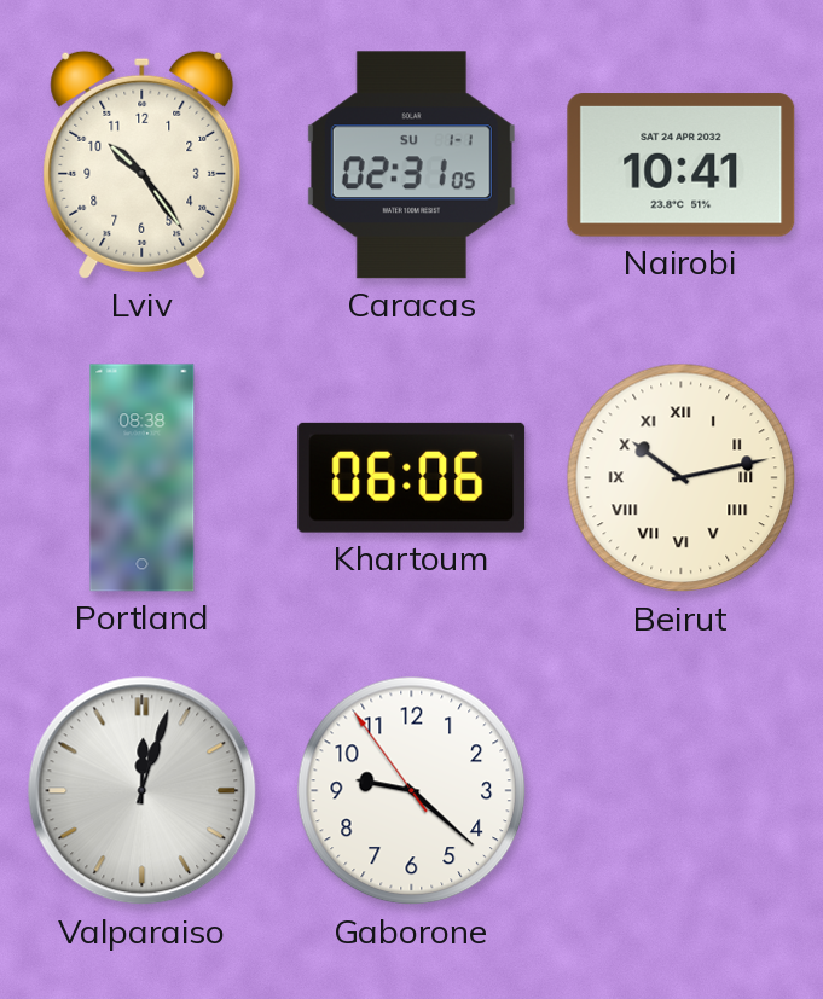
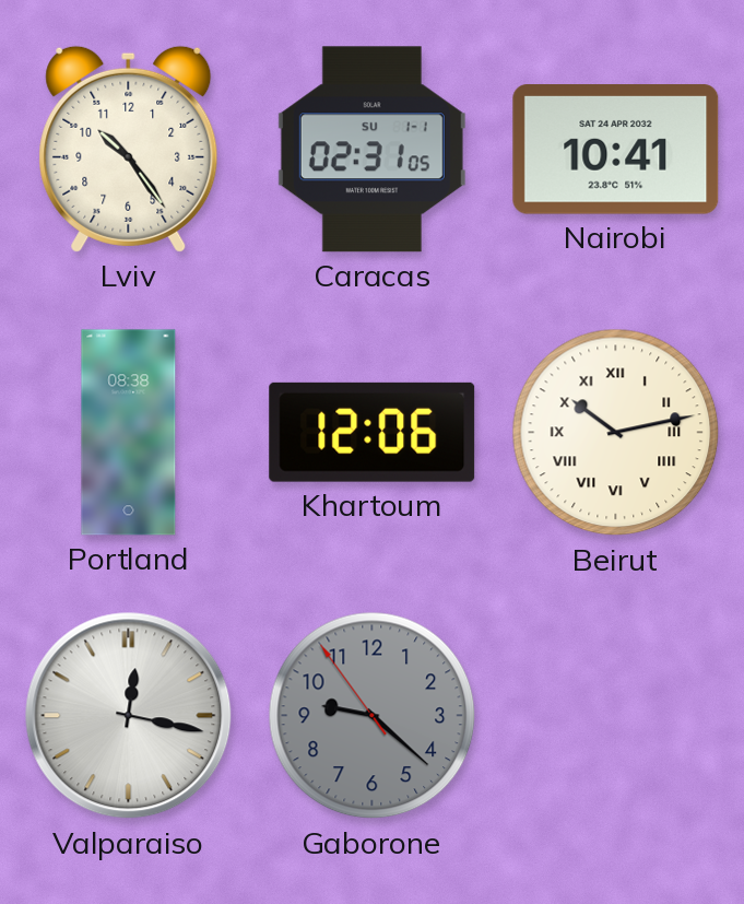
Khartoum: 06:06 -> 12:06
Valparaiso: 12:03 -> 12:17
Gaborone dial: white -> grey
